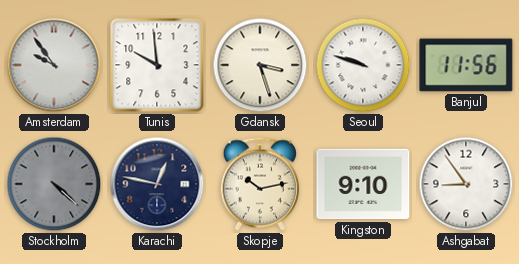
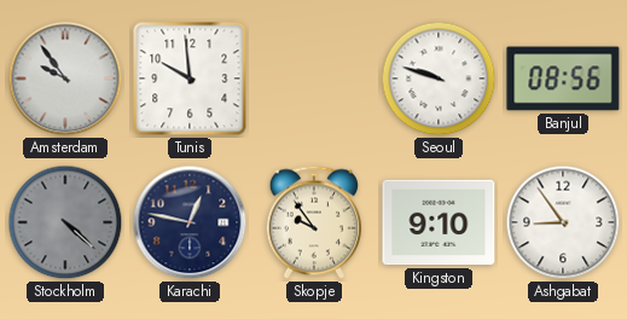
Gdansk: 3:27 -> none
Banjul: 11:56 -> 08:56
Skopje: 10:13 -> 9:54
